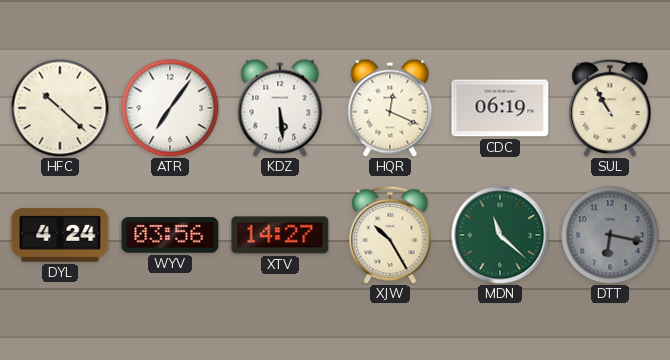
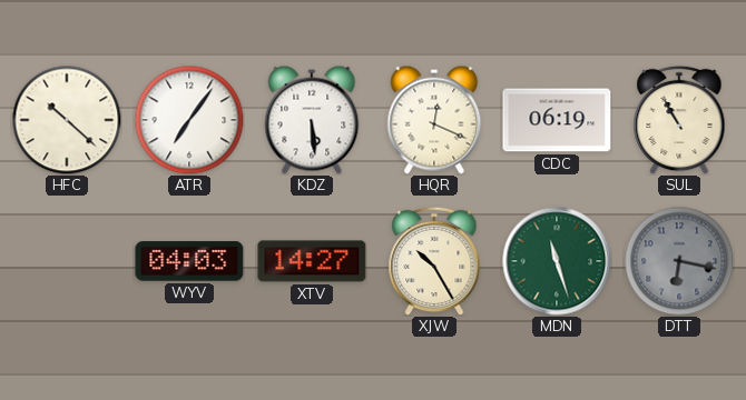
DYL: 4:24 -> none
WYV: 03:56 -> 04:03
MDN: 11:22 -> 11:27
